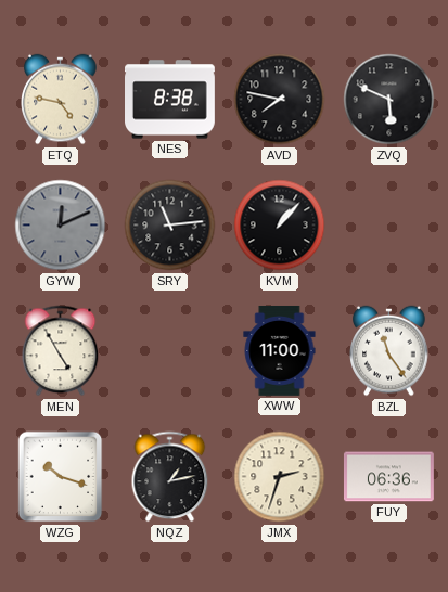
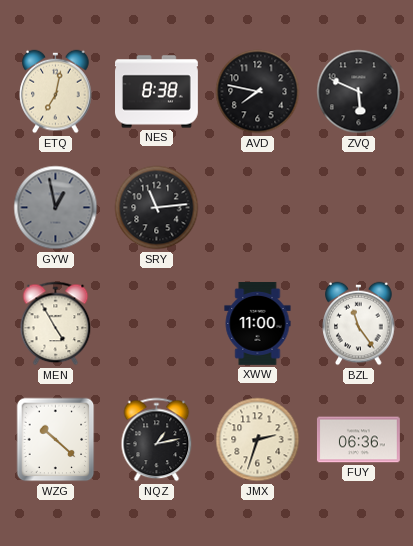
ETQ: 4:47 -> 7:02
GYW: 12:11 -> 12:58
KVM: 1:07 -> none
WZG: 10:18 -> 10:22
